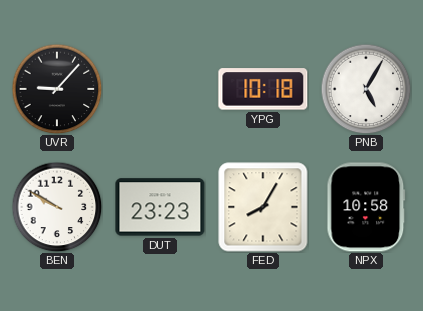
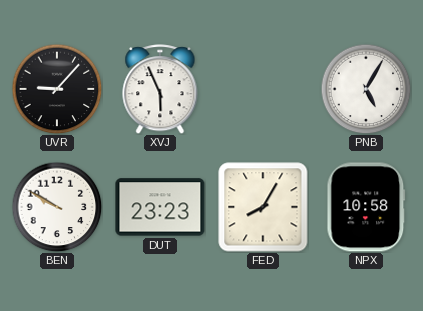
XVJ: none -> 5:56
YPG: 10:18 -> none
